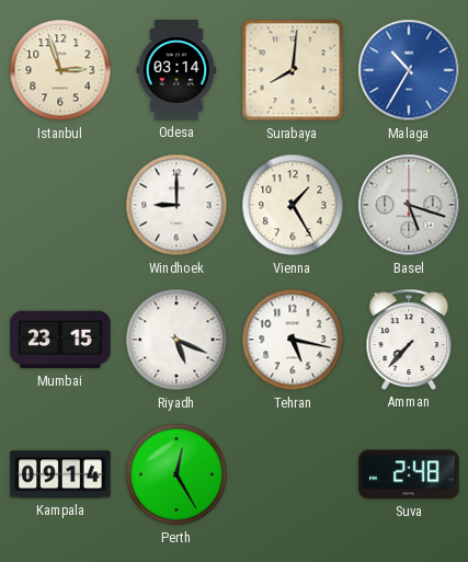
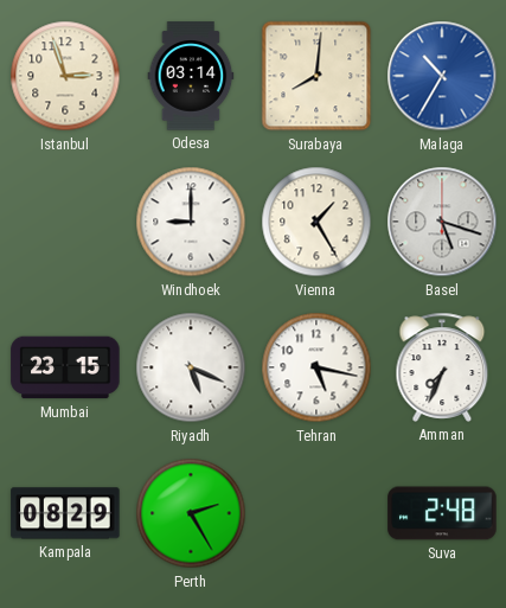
Amman: 7:37 -> 7:34
Kampala: 09:14 -> 08:29
Perth: 12:25 -> 2:25
